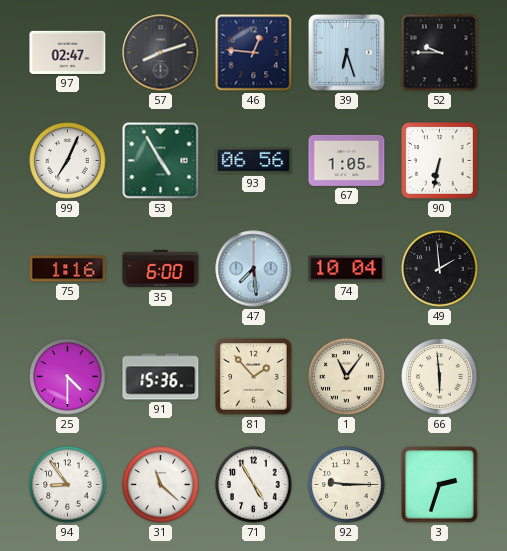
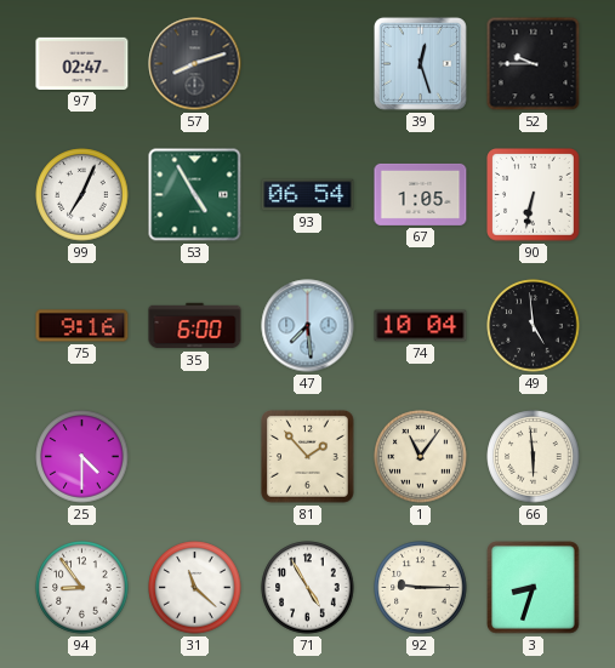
46: 12:46 -> none
39: 6:27 -> 12:27
93: 06:56 -> 06:54
75: 1:16 -> 9:16
49: 1:59 -> 4:59
91: 15:36 -> none
3: 2:33 -> 8:33
